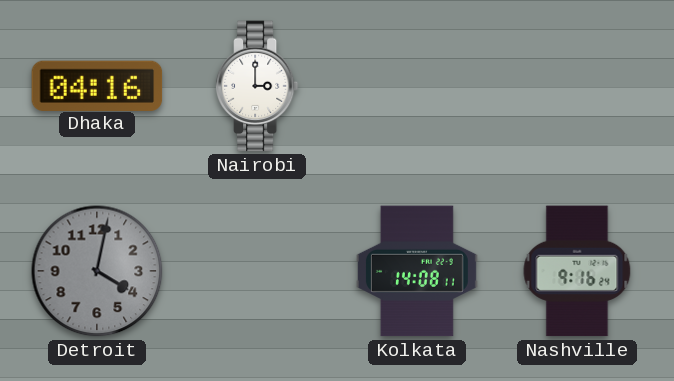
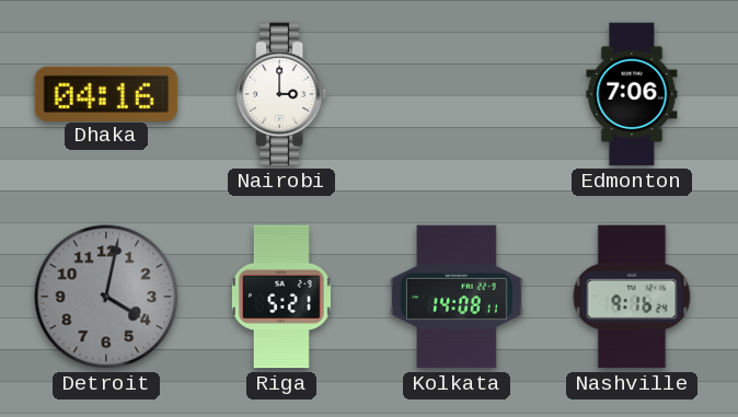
Edmonton: none -> 7:06
Riga: none -> 5:21
